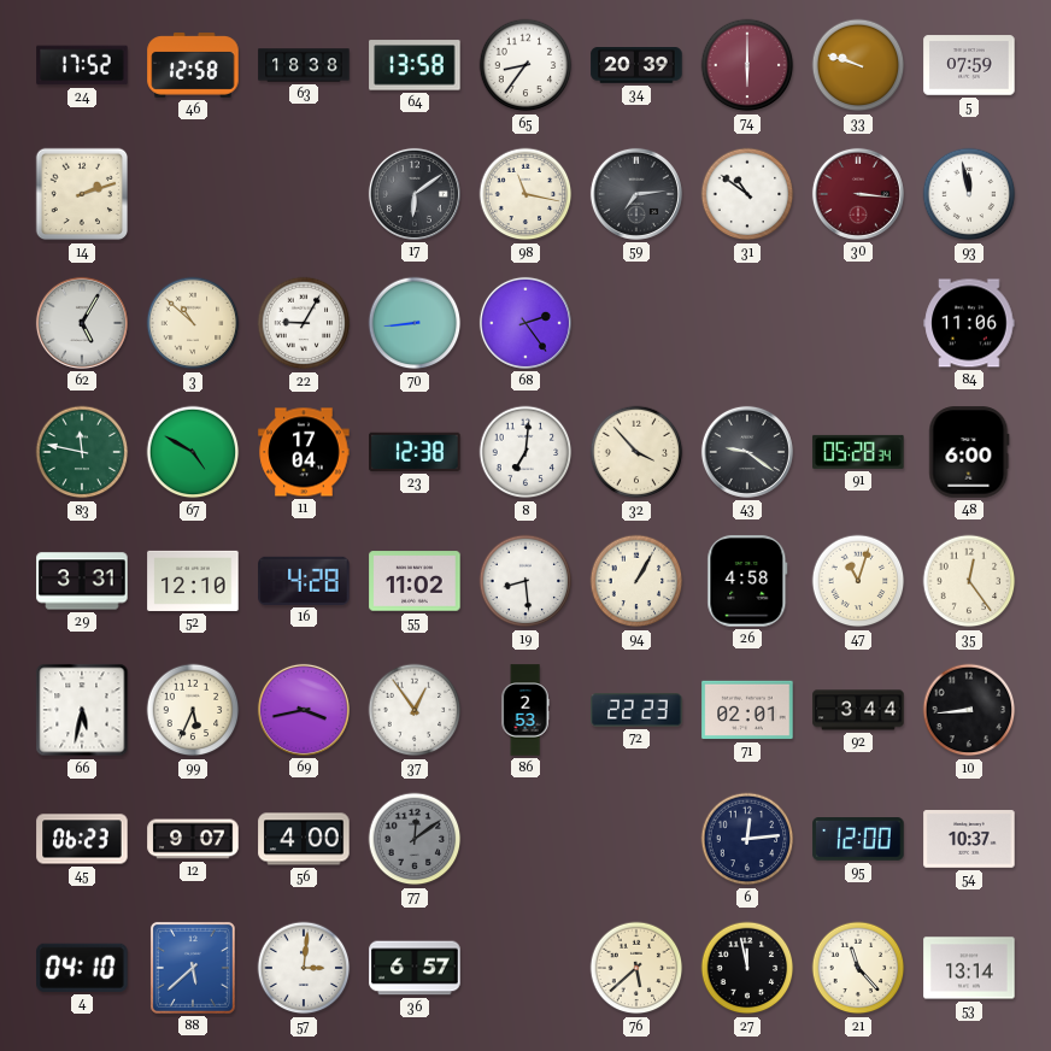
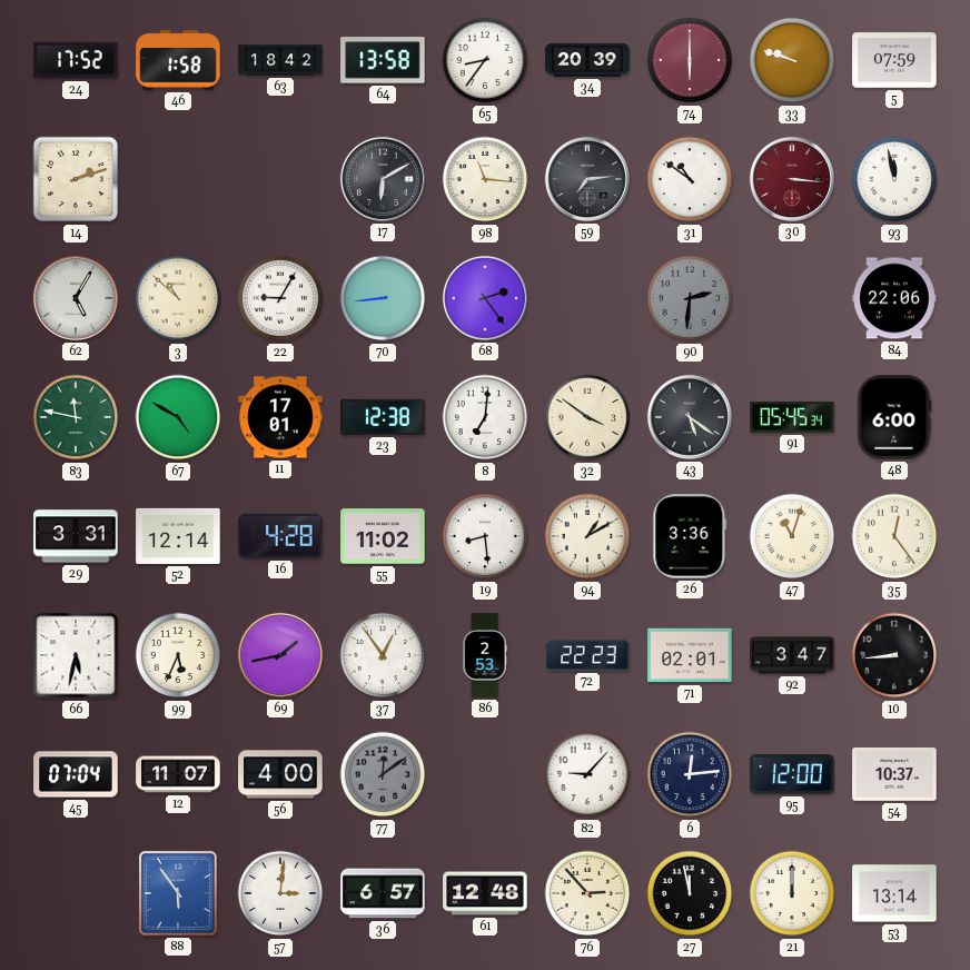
46: 12:58 -> 1:58
63: 18:38 -> 18:42
17: 6:09 -> 6:10
98: 11:17 -> 11:16
90: none -> 2:31
84: 11:06 -> 22:06
11: 17:04 -> 17:01
32: 3:53 -> 3:51
43: 9:21 -> 5:21
91: 05:28 -> 05:45
52: 12:10 -> 12:14
94: 1:05 -> 1:10
26: 4:58 -> 3:36
69: 3:43 -> 1:43
92: 3:44 -> 3:47
45: 06:23 -> 07:04
12: 9:07 -> 11:07
82: none -> 9:07
4: 04:10 -> none
88: 5:38 -> 5:54
61: none -> 12:48
76: 5:38 -> 2:53
21: 11:23 -> 12:00
